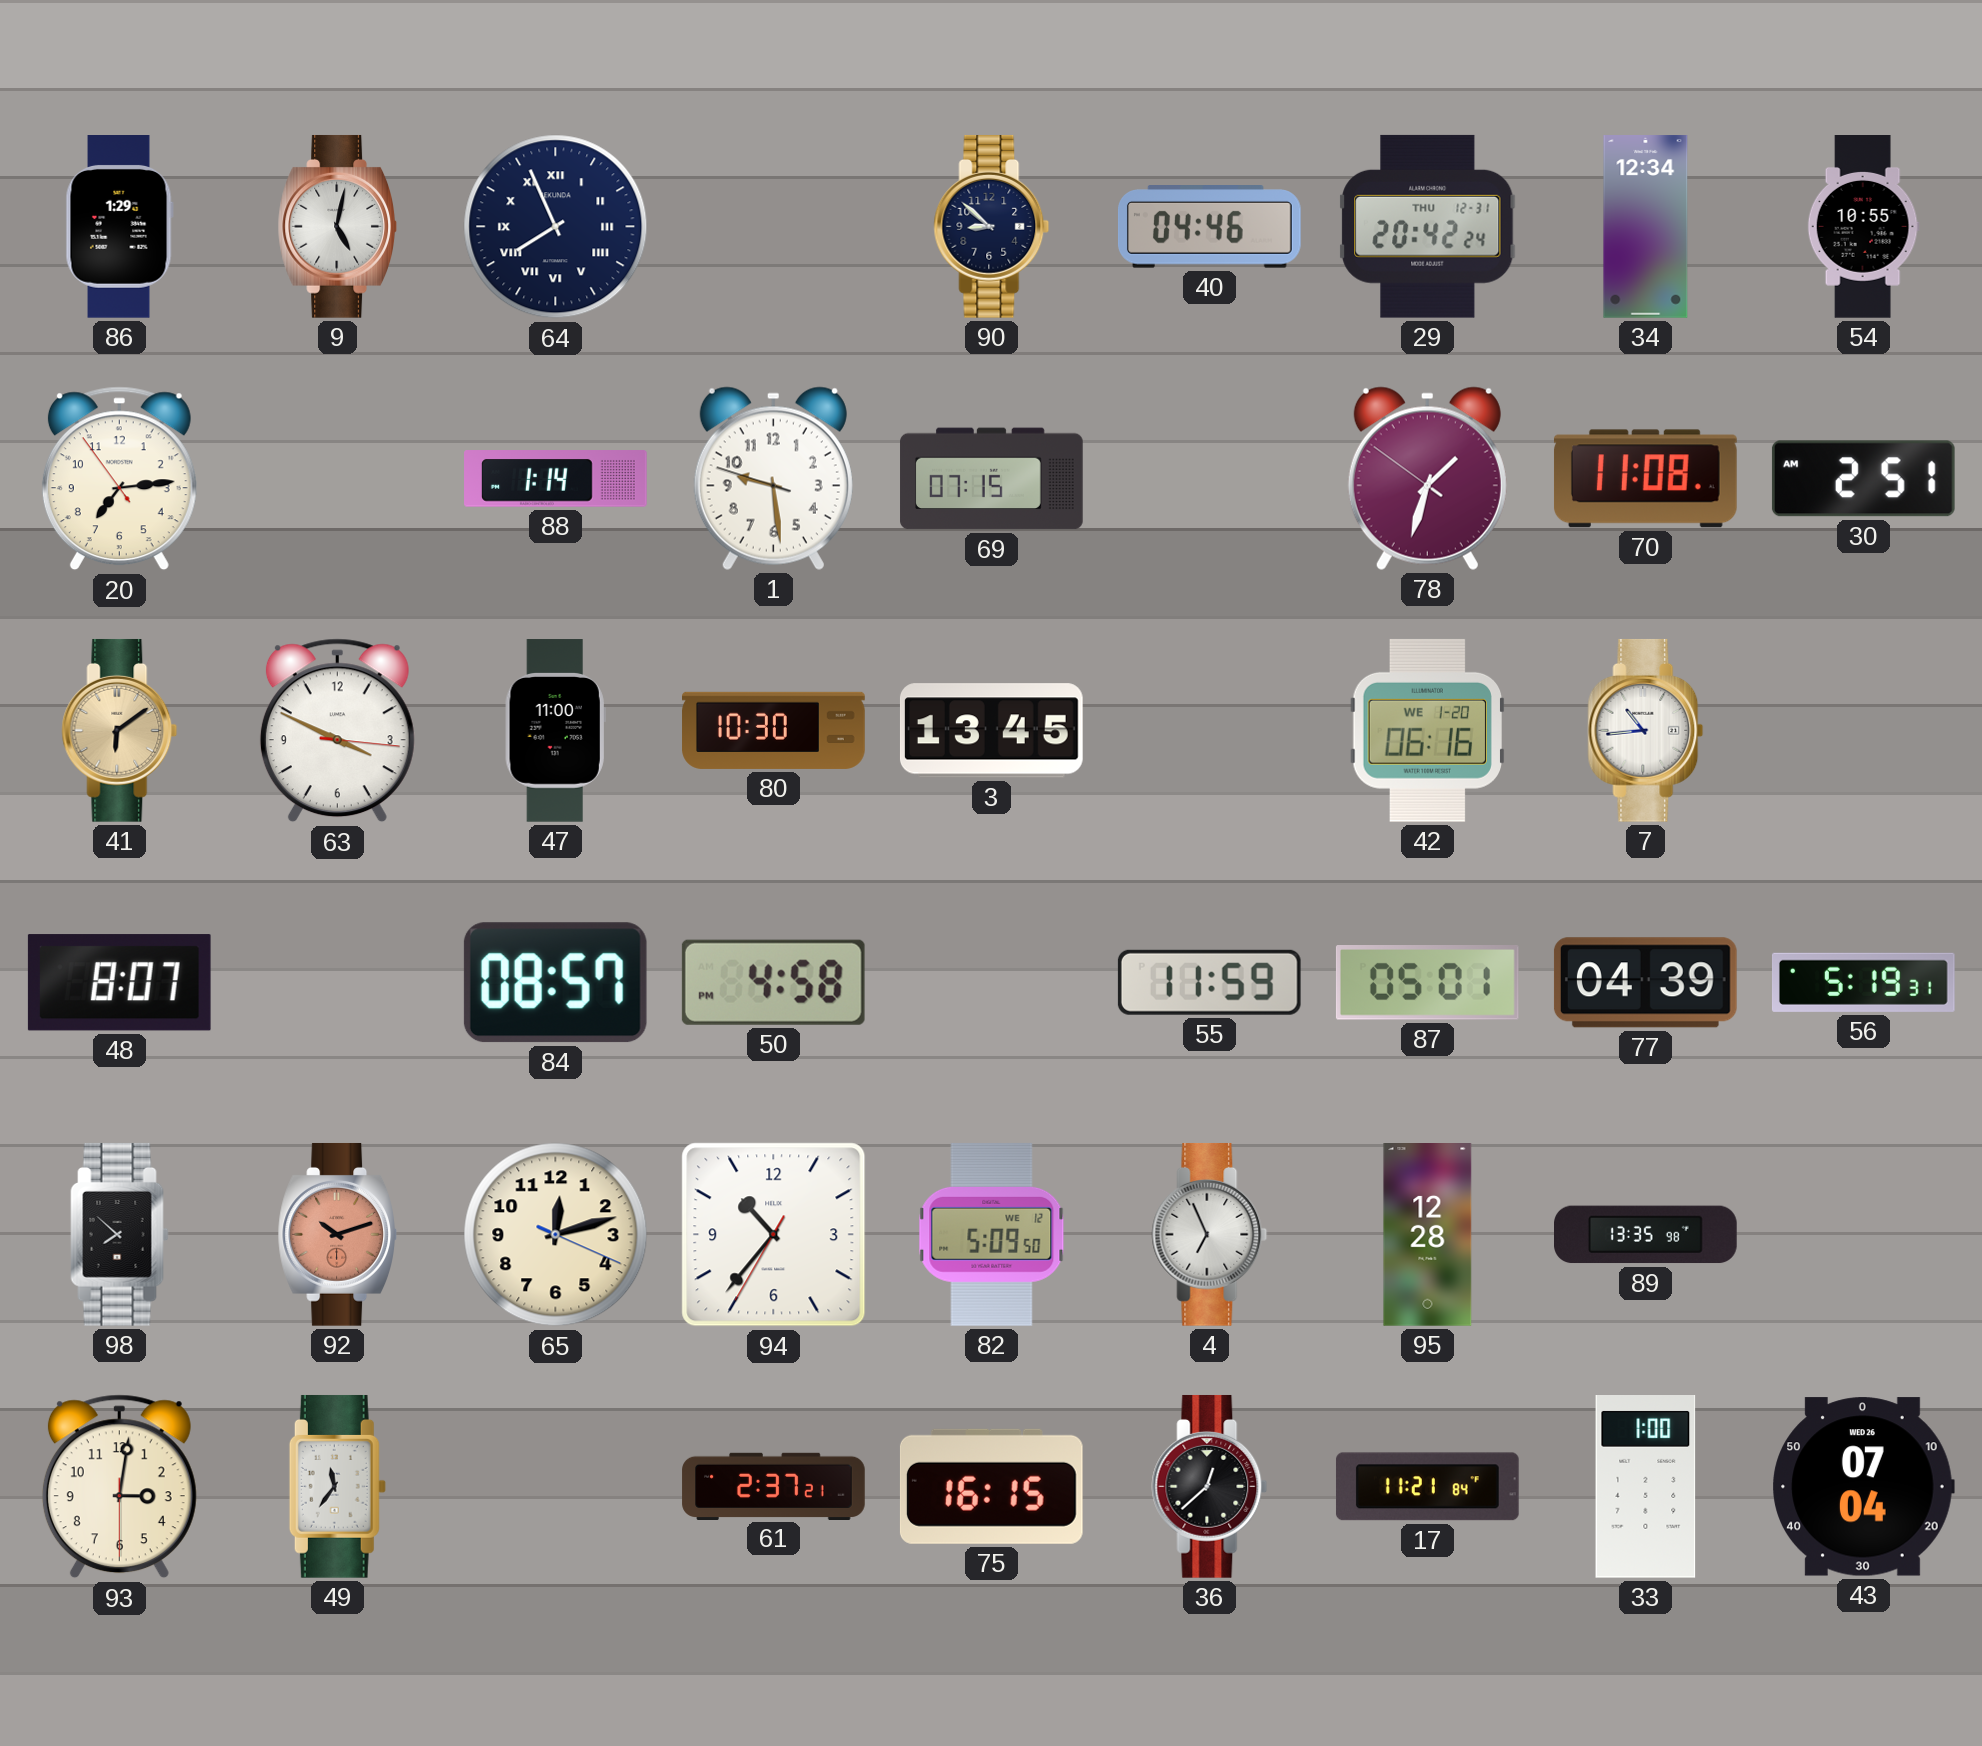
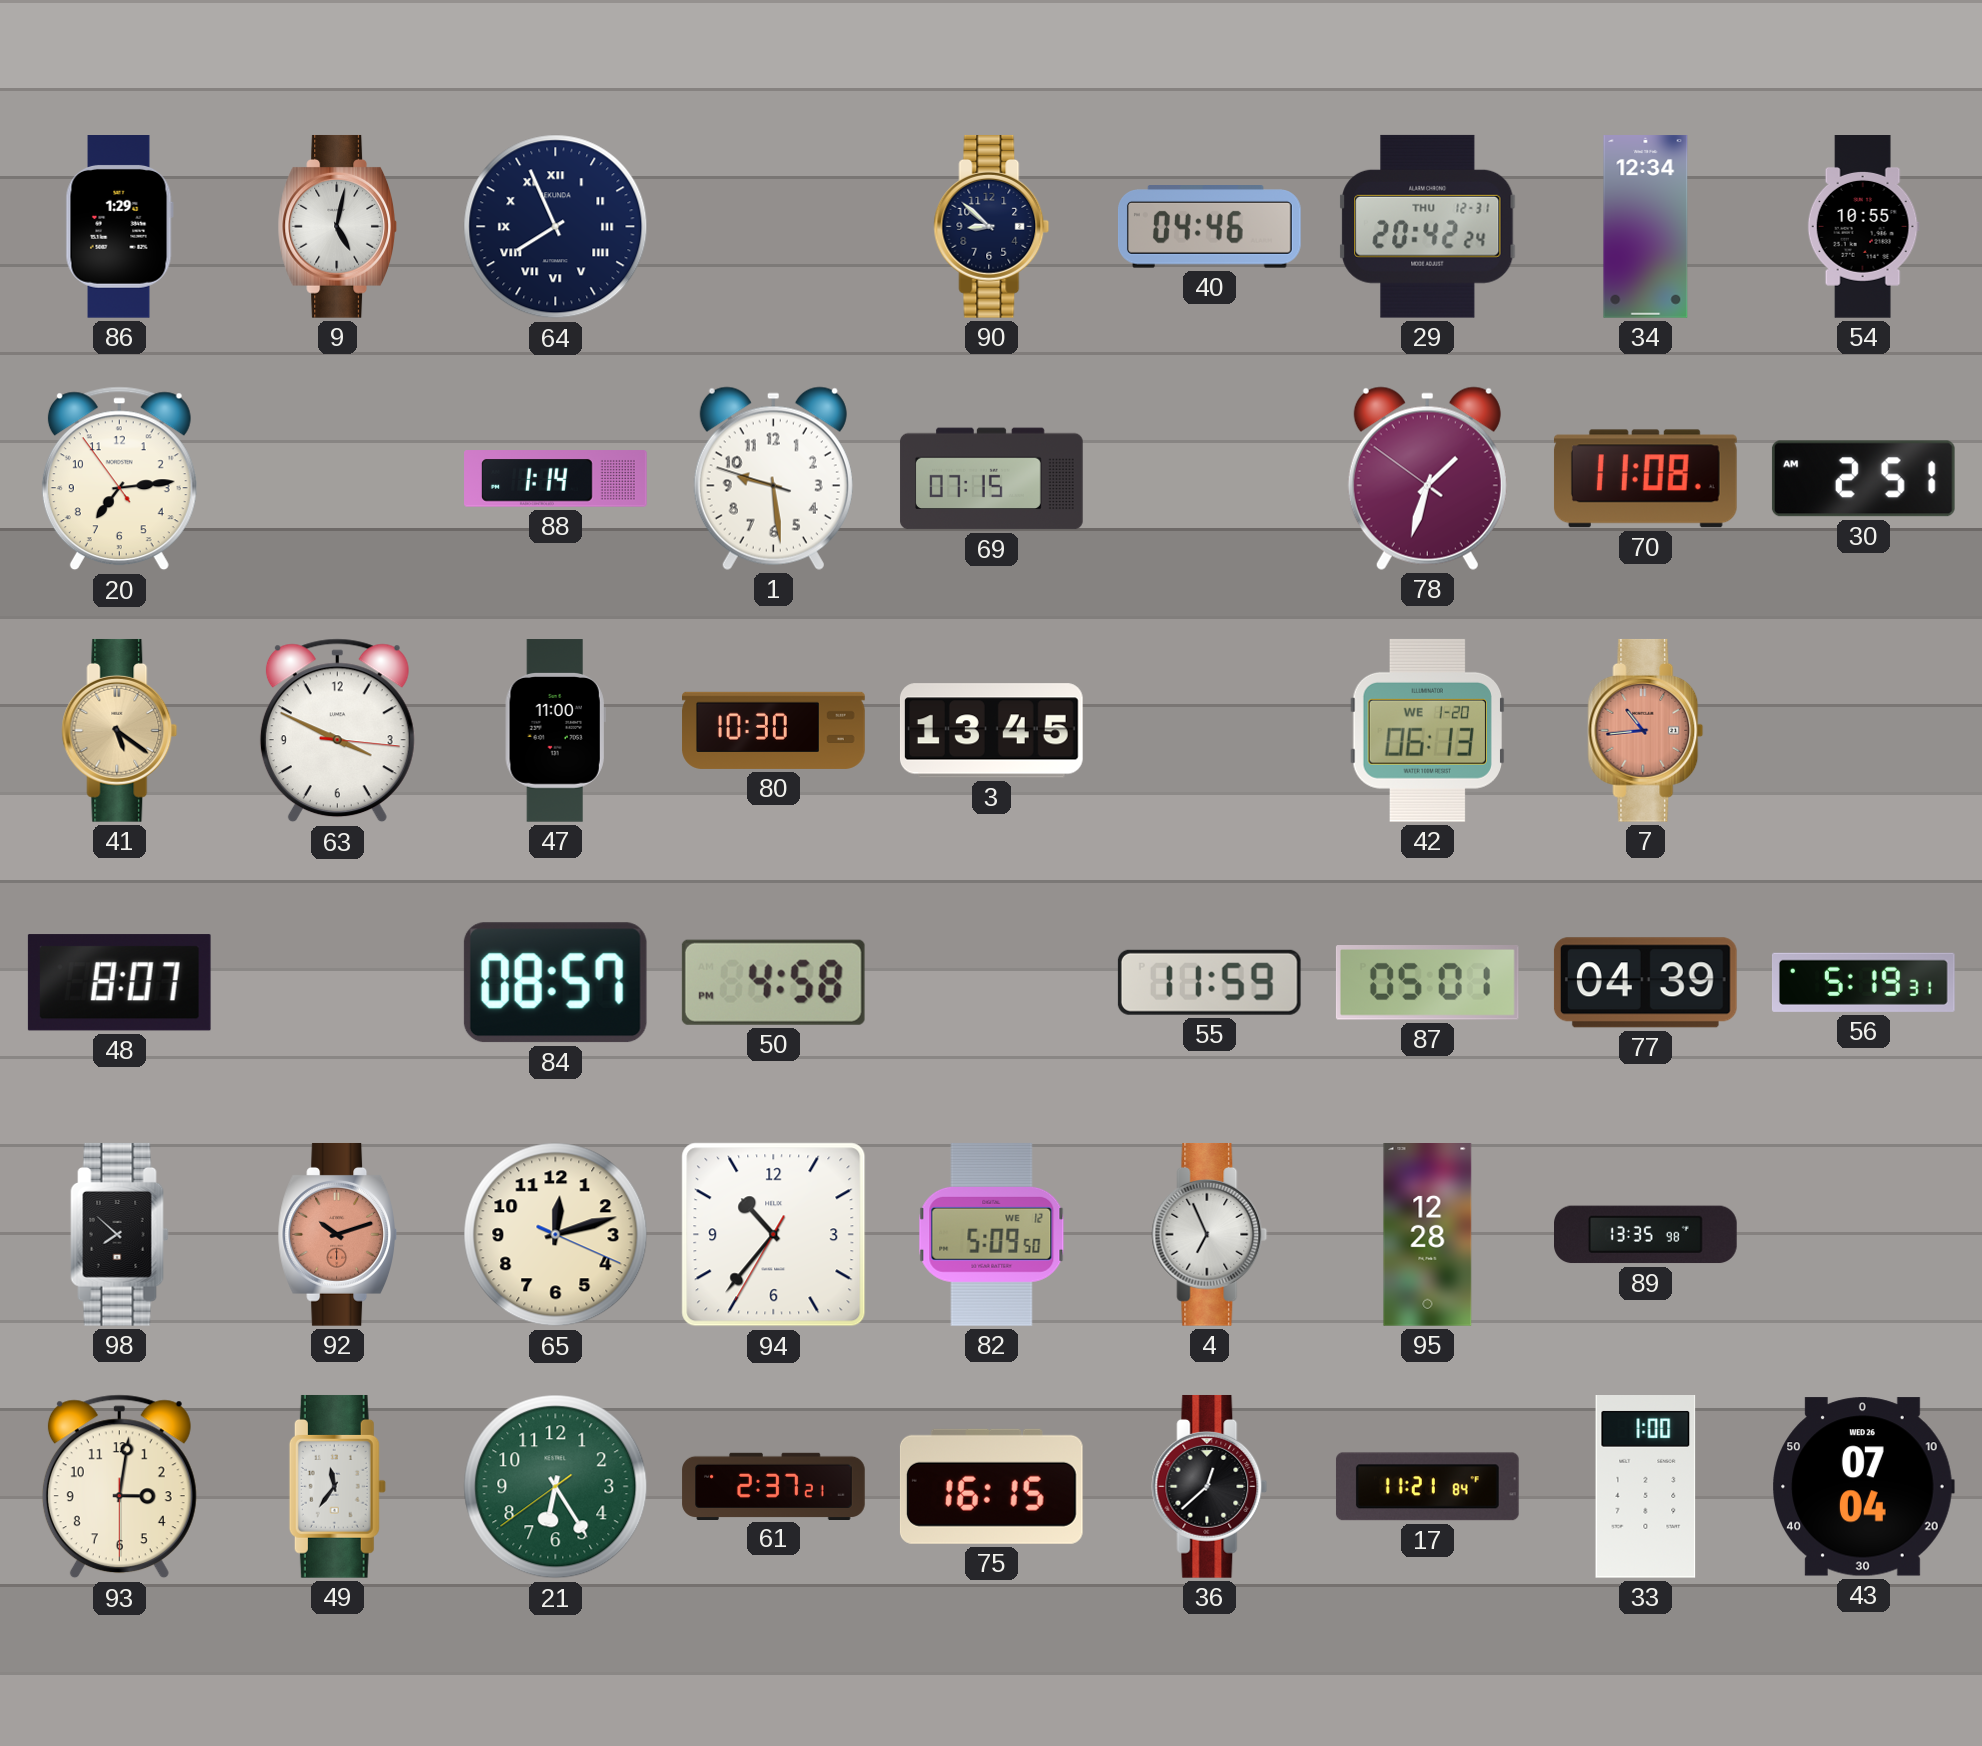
41: 6:09 -> 5:21
42: 06:16 -> 06:13
7 dial: white -> salmon
21: none -> 6:24
